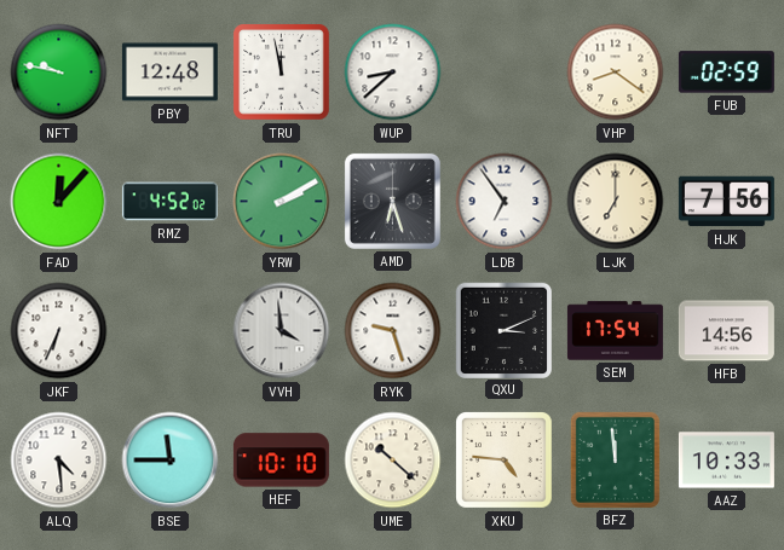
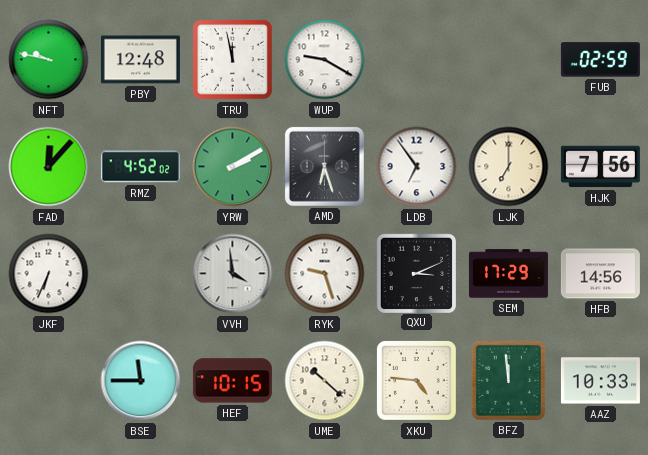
WUP: 8:38 -> 9:20
VHP: 8:21 -> none
SEM: 17:54 -> 17:29
ALQ: 4:29 -> none
HEF: 10:10 -> 10:15
